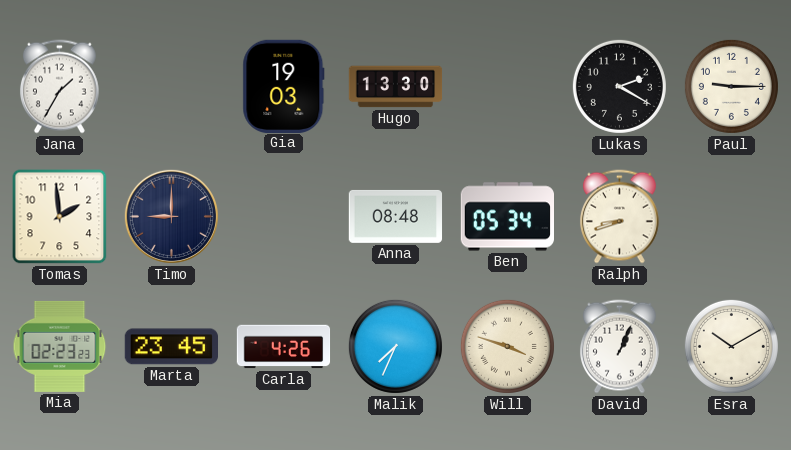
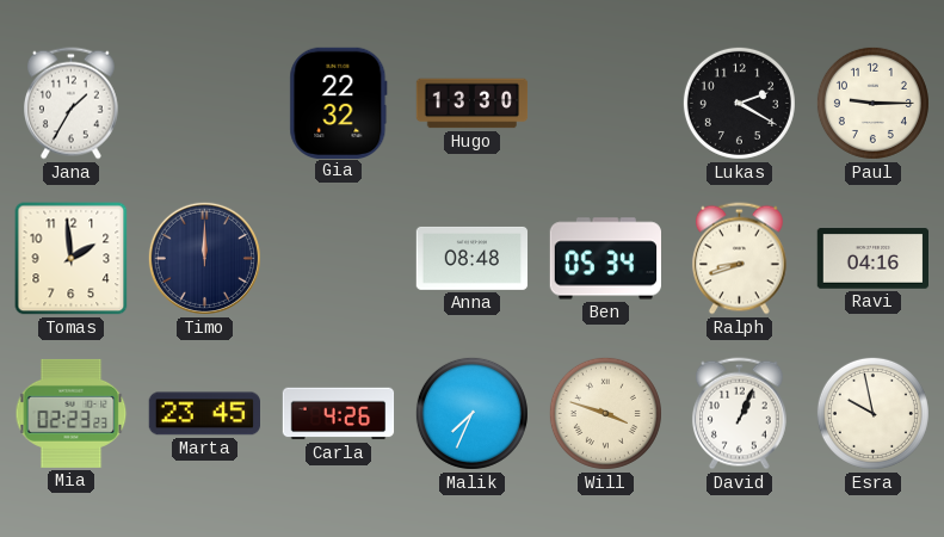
Gia: 19:03 -> 22:32
Timo: 9:00 -> 12:00
Ravi: none -> 04:16
Esra: 10:10 -> 9:58
